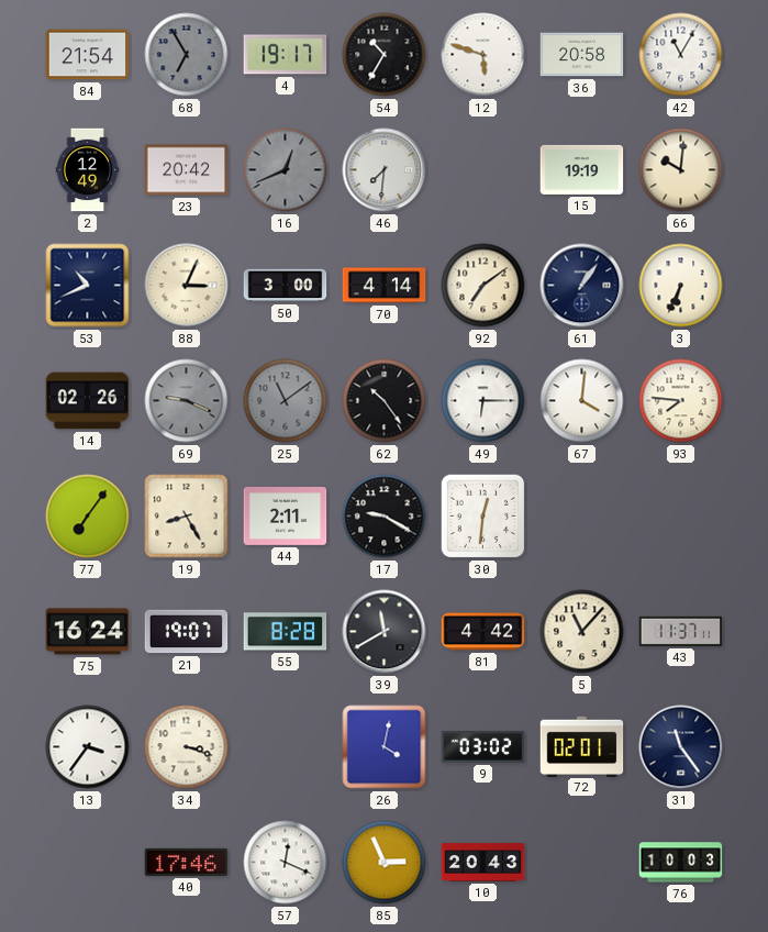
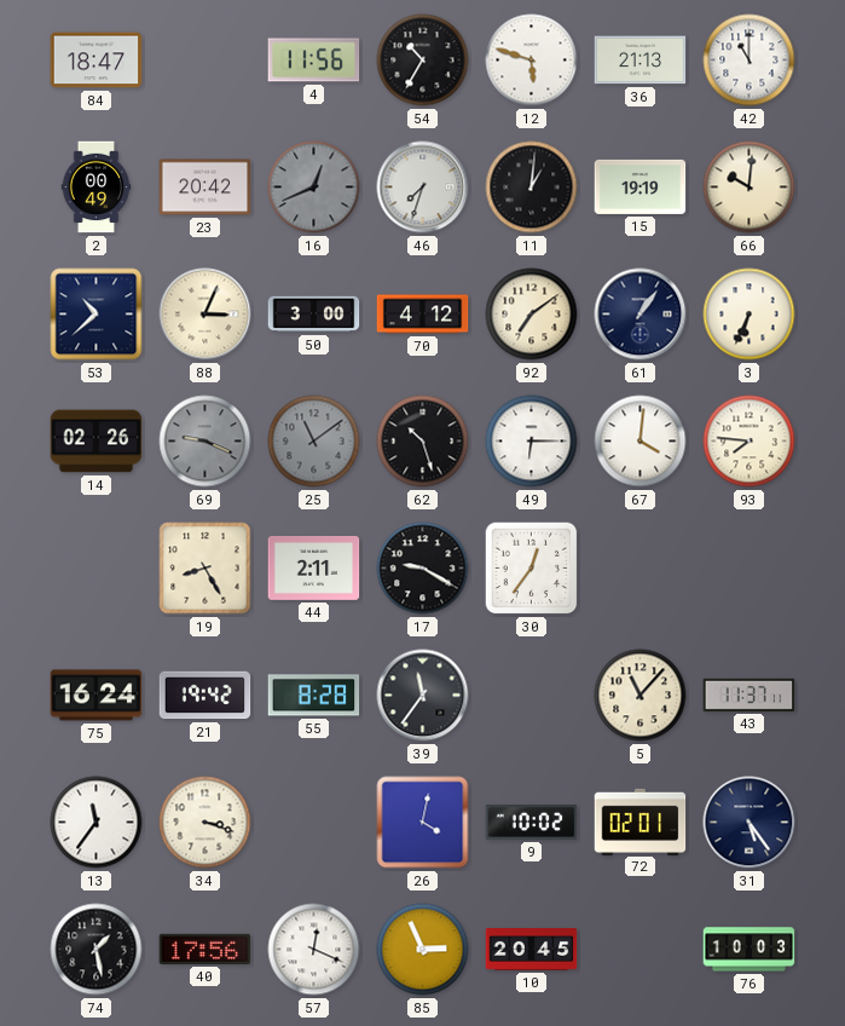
84: 21:54 -> 18:47
68: 6:55 -> none
4: 19:17 -> 11:56
36: 20:58 -> 21:13
42: 11:05 -> 11:00
2: 12:49 -> 00:49
46: 7:31 -> 7:33
11: none -> 1:01
53: 10:41 -> 10:38
70: 4:14 -> 4:12
62: 10:24 -> 10:27
77: 7:06 -> none
30: 12:31 -> 12:36
21: 19:07 -> 19:42
39: 11:40 -> 11:36
81: 4:42 -> none
13: 3:36 -> 11:36
9: 03:02 -> 10:02
31: 11:24 -> 5:24
74: none -> 1:28
40: 17:46 -> 17:56
10: 20:43 -> 20:45
